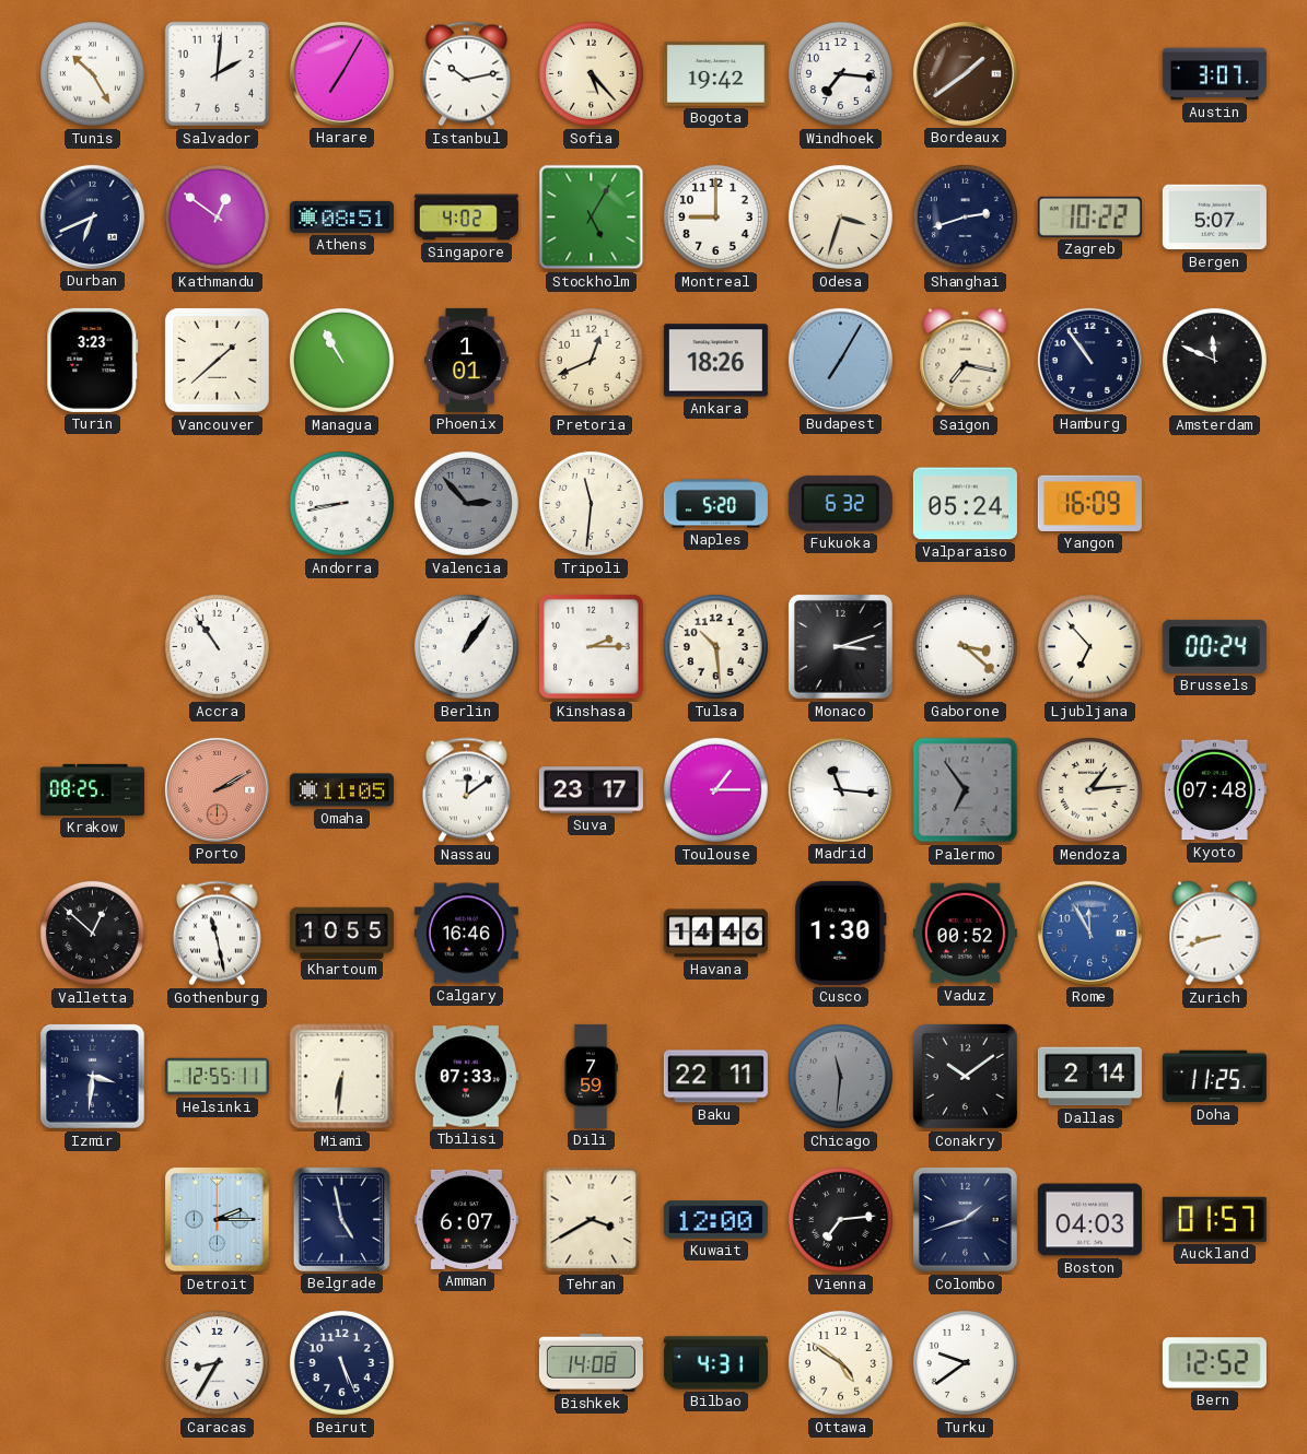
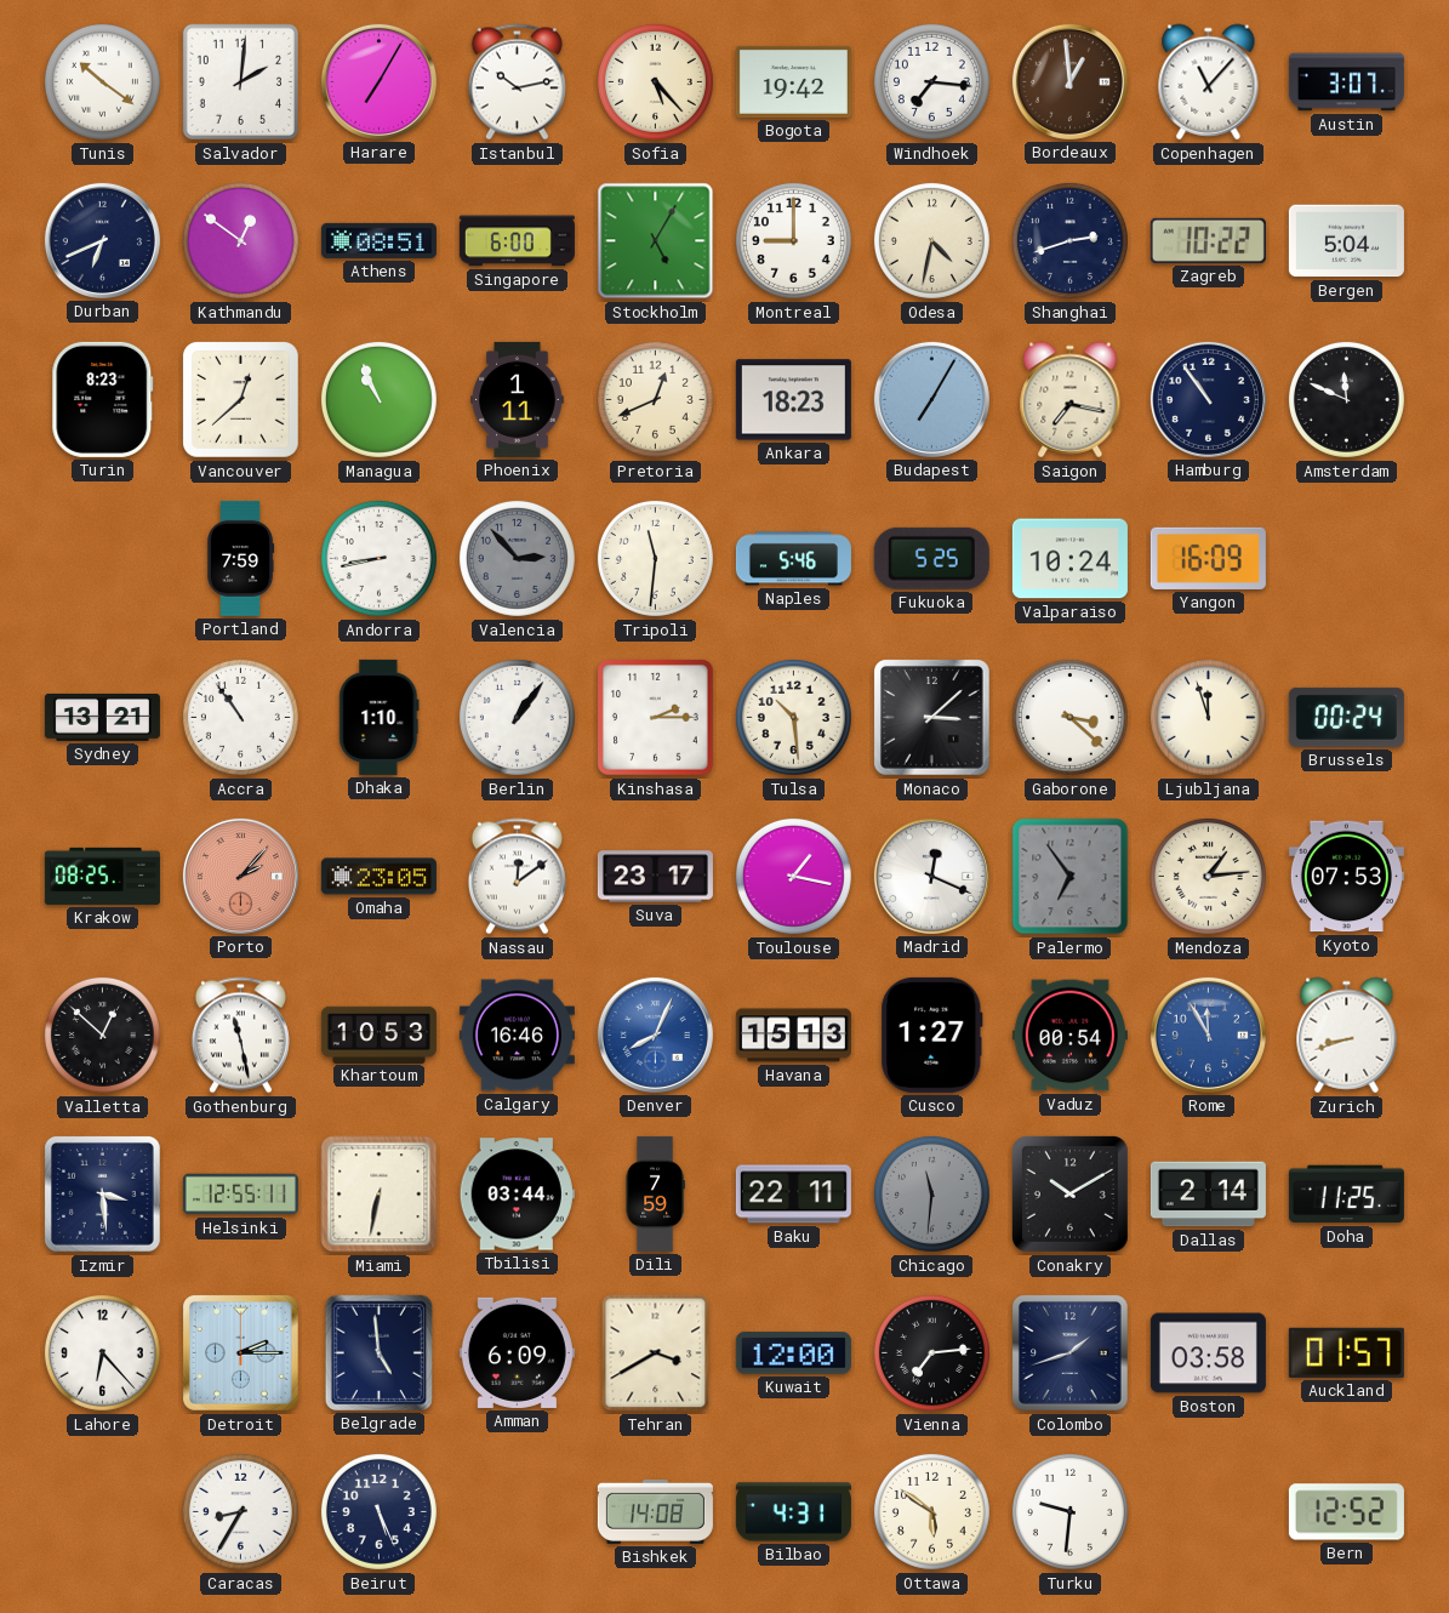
Tunis: 10:25 -> 10:21
Bordeaux: 1:39 -> 12:59
Copenhagen: none -> 11:07
Singapore: 4:02 -> 6:00
Odesa: 3:33 -> 4:32
Bergen: 5:07 -> 5:04
Turin: 3:23 -> 8:23
Vancouver: 1:38 -> 12:38
Managua: 10:55 -> 10:56
Phoenix: 1:01 -> 1:11
Ankara: 18:26 -> 18:23
Portland: none -> 7:59
Naples: 5:20 -> 5:46
Fukuoka: 6:32 -> 5:25
Valparaiso: 05:24 -> 10:24
Sydney: none -> 13:21
Dhaka: none -> 1:10
Monaco: 3:12 -> 3:08
Ljubljana: 6:53 -> 11:57
Porto: 2:10 -> 2:07
Omaha: 11:05 -> 23:05
Toulouse: 1:15 -> 1:17
Madrid: 11:16 -> 12:19
Kyoto: 07:48 -> 07:53
Khartoum: 10:55 -> 10:53
Denver: none -> 8:04
Havana: 14:46 -> 15:13
Cusco: 1:30 -> 1:27
Vaduz: 00:52 -> 00:54
Izmir: 3:31 -> 3:29
Miami: 6:31 -> 6:32
Tbilisi: 07:33 -> 03:44
Conakry: 10:09 -> 10:10
Lahore: none -> 6:23
Belgrade: 4:58 -> 4:59
Amman: 6:07 -> 6:09
Boston: 04:03 -> 03:58
Ottawa: 4:51 -> 5:51
Turku: 9:39 -> 9:31
